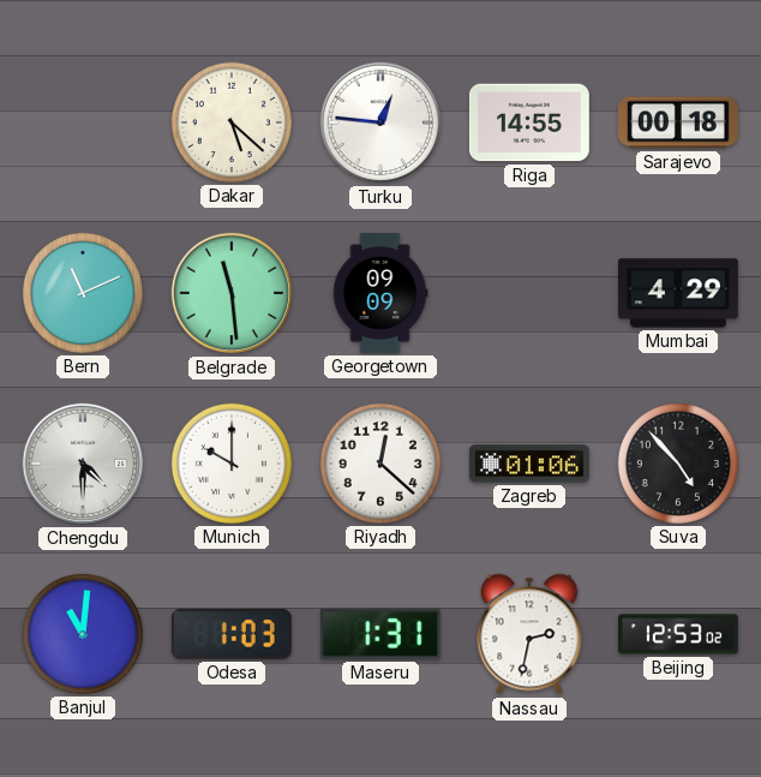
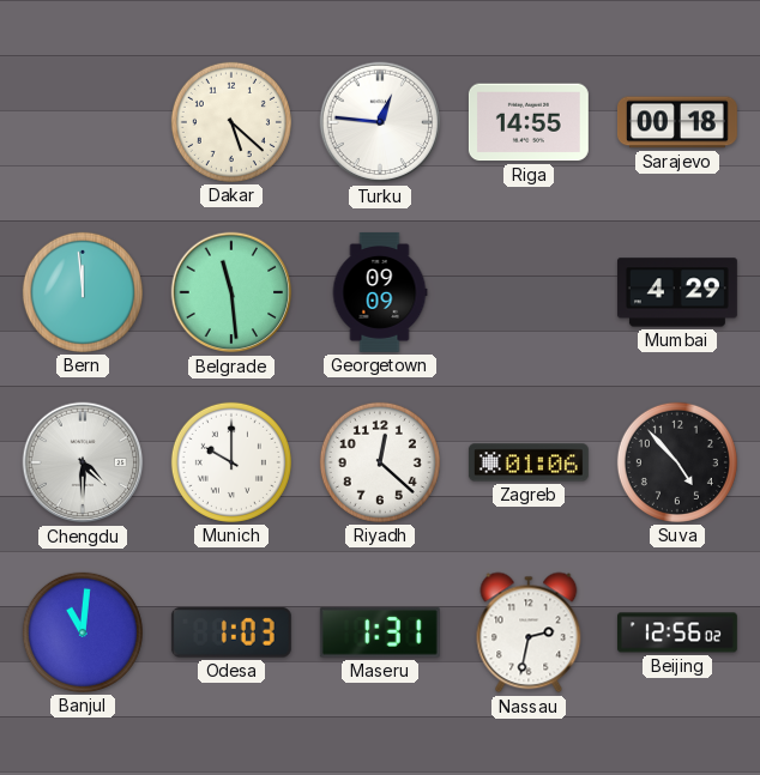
Bern: 11:11 -> 11:59
Beijing: 12:53 -> 12:56
